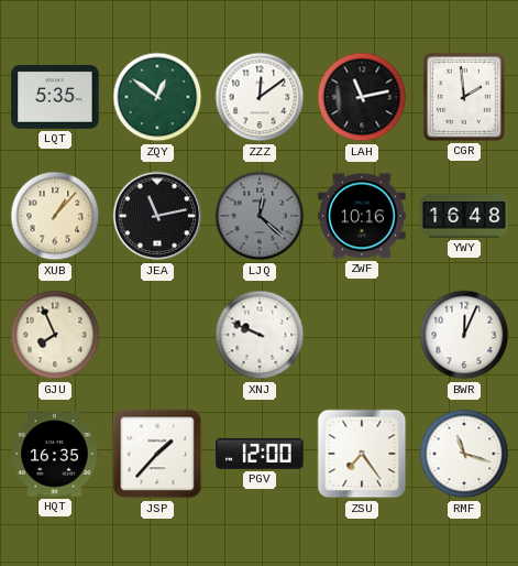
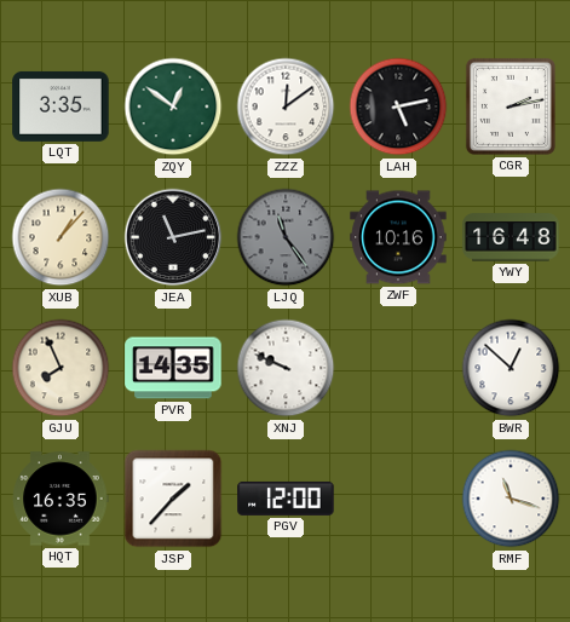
LQT: 5:35 -> 3:35
LAH: 11:13 -> 5:13
CGR: 1:59 -> 2:13
LJQ: 12:22 -> 11:24
PVR: none -> 14:35
BWR: 12:04 -> 12:52
ZSU: 7:24 -> none
